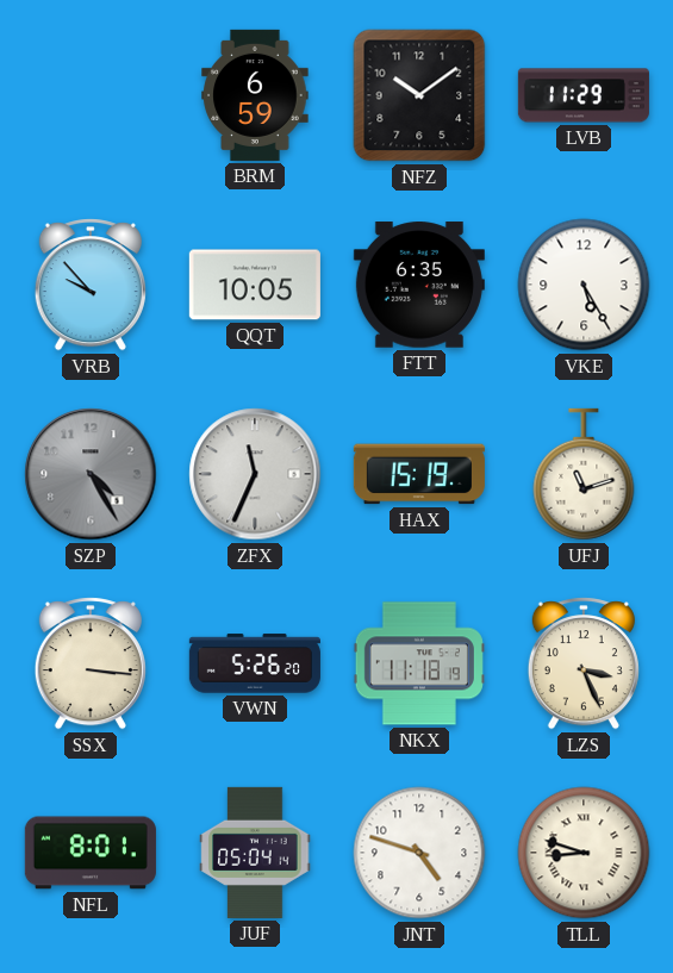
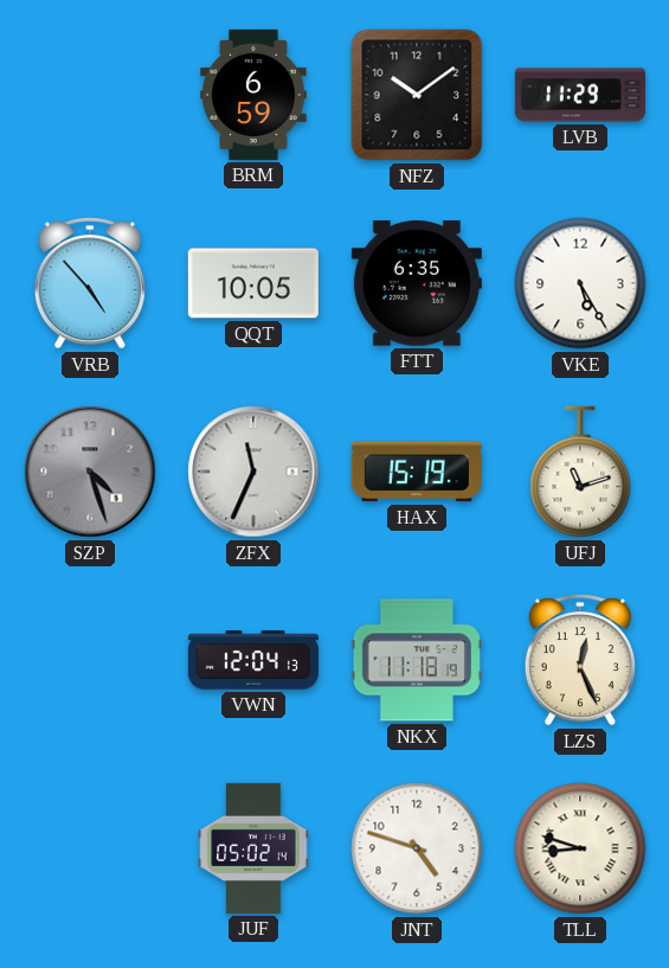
VRB: 9:53 -> 4:53
SZP: 4:25 -> 4:27
SSX: 3:16 -> none
VWN: 5:26 -> 12:04
LZS: 3:26 -> 12:26
NFL: 8:01 -> none
JUF: 05:04 -> 05:02
